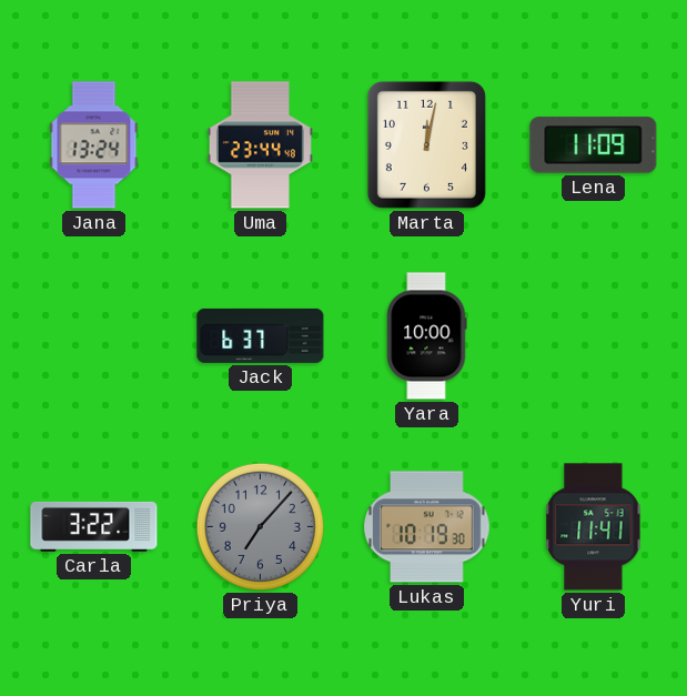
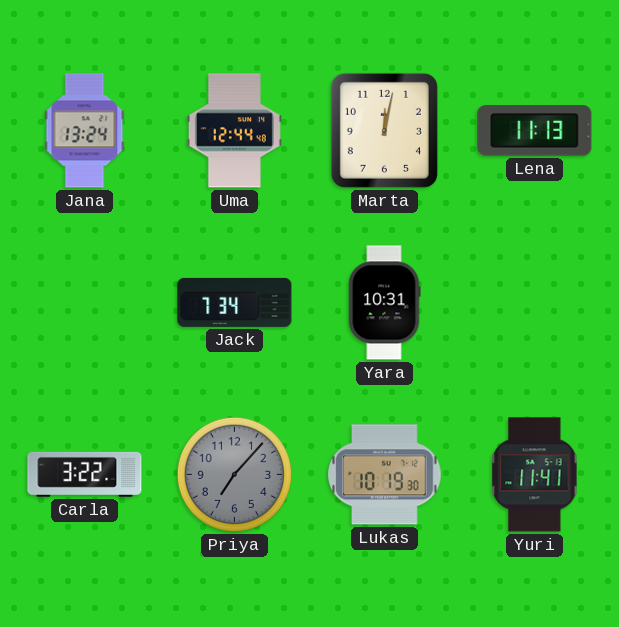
Uma: 23:44 -> 12:44
Lena: 11:09 -> 11:13
Jack: 6:37 -> 7:34
Yara: 10:00 -> 10:31
